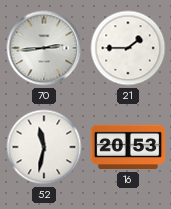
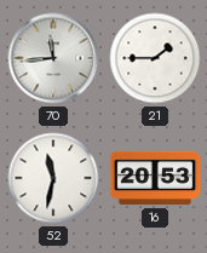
70: 2:44 -> 11:44
